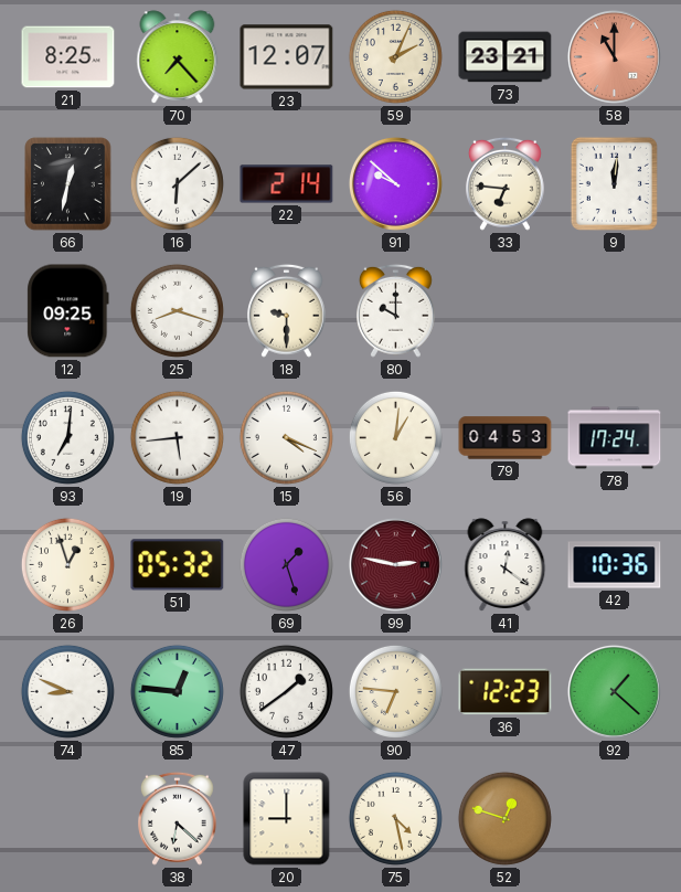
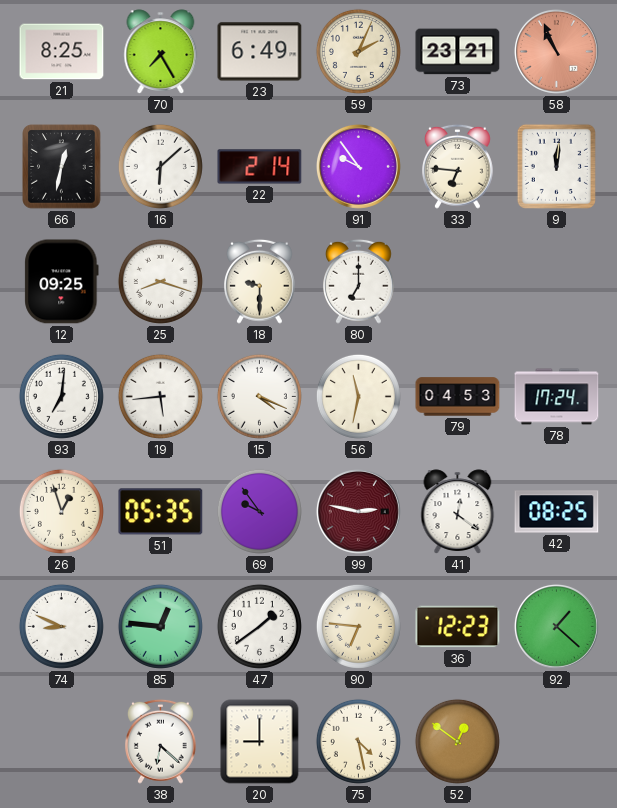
70: 7:23 -> 7:25
23: 12:07 -> 6:49
58: 11:00 -> 10:56
91: 9:52 -> 9:54
80: 10:00 -> 7:00
56: 1:01 -> 11:32
51: 05:32 -> 05:35
69: 1:27 -> 9:54
42: 10:36 -> 08:25
52: 12:48 -> 12:51
